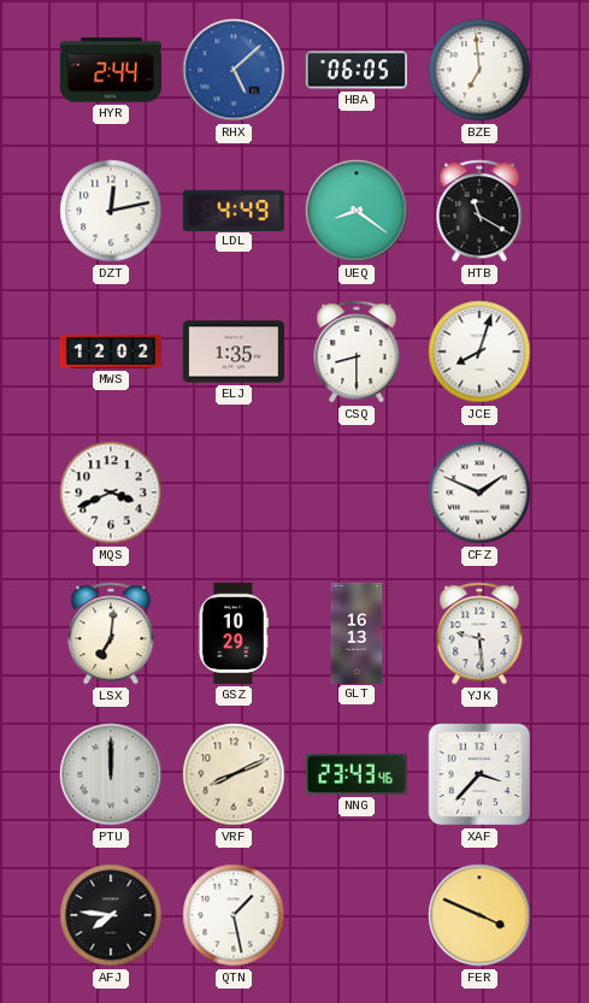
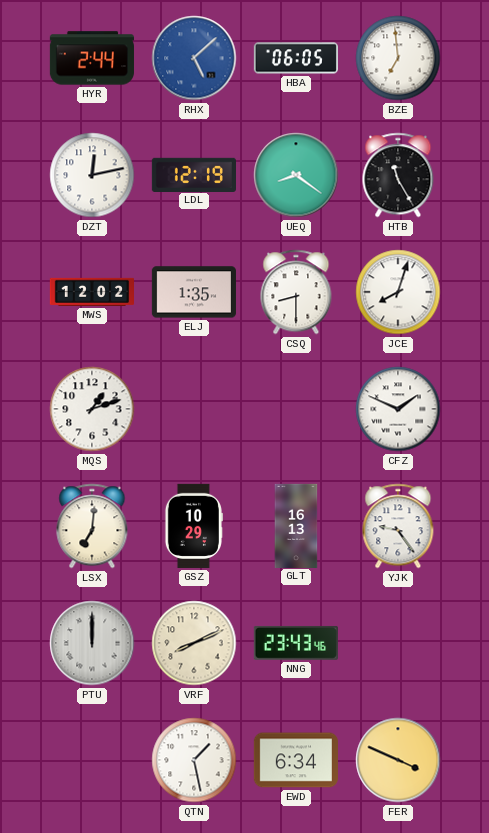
LDL: 4:49 -> 12:19
HTB: 11:20 -> 11:25
MQS: 3:41 -> 1:12
YJK: 9:29 -> 9:24
XAF: 3:37 -> none
AFJ: 7:46 -> none
EWD: none -> 6:34
